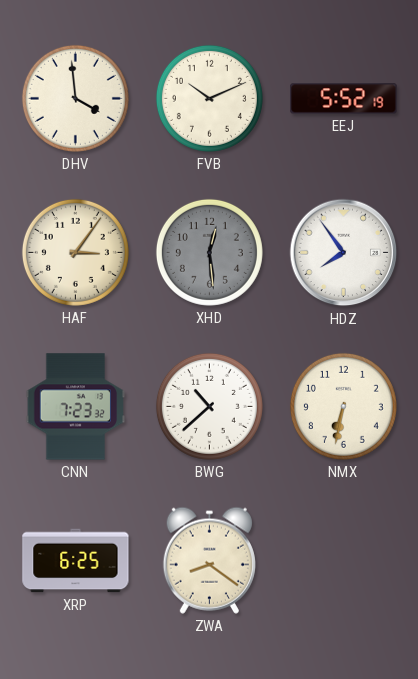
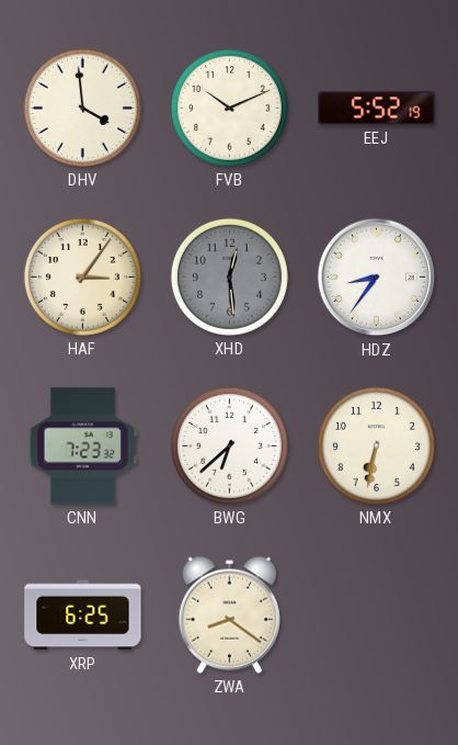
HDZ: 7:54 -> 8:36
BWG: 10:38 -> 6:38
